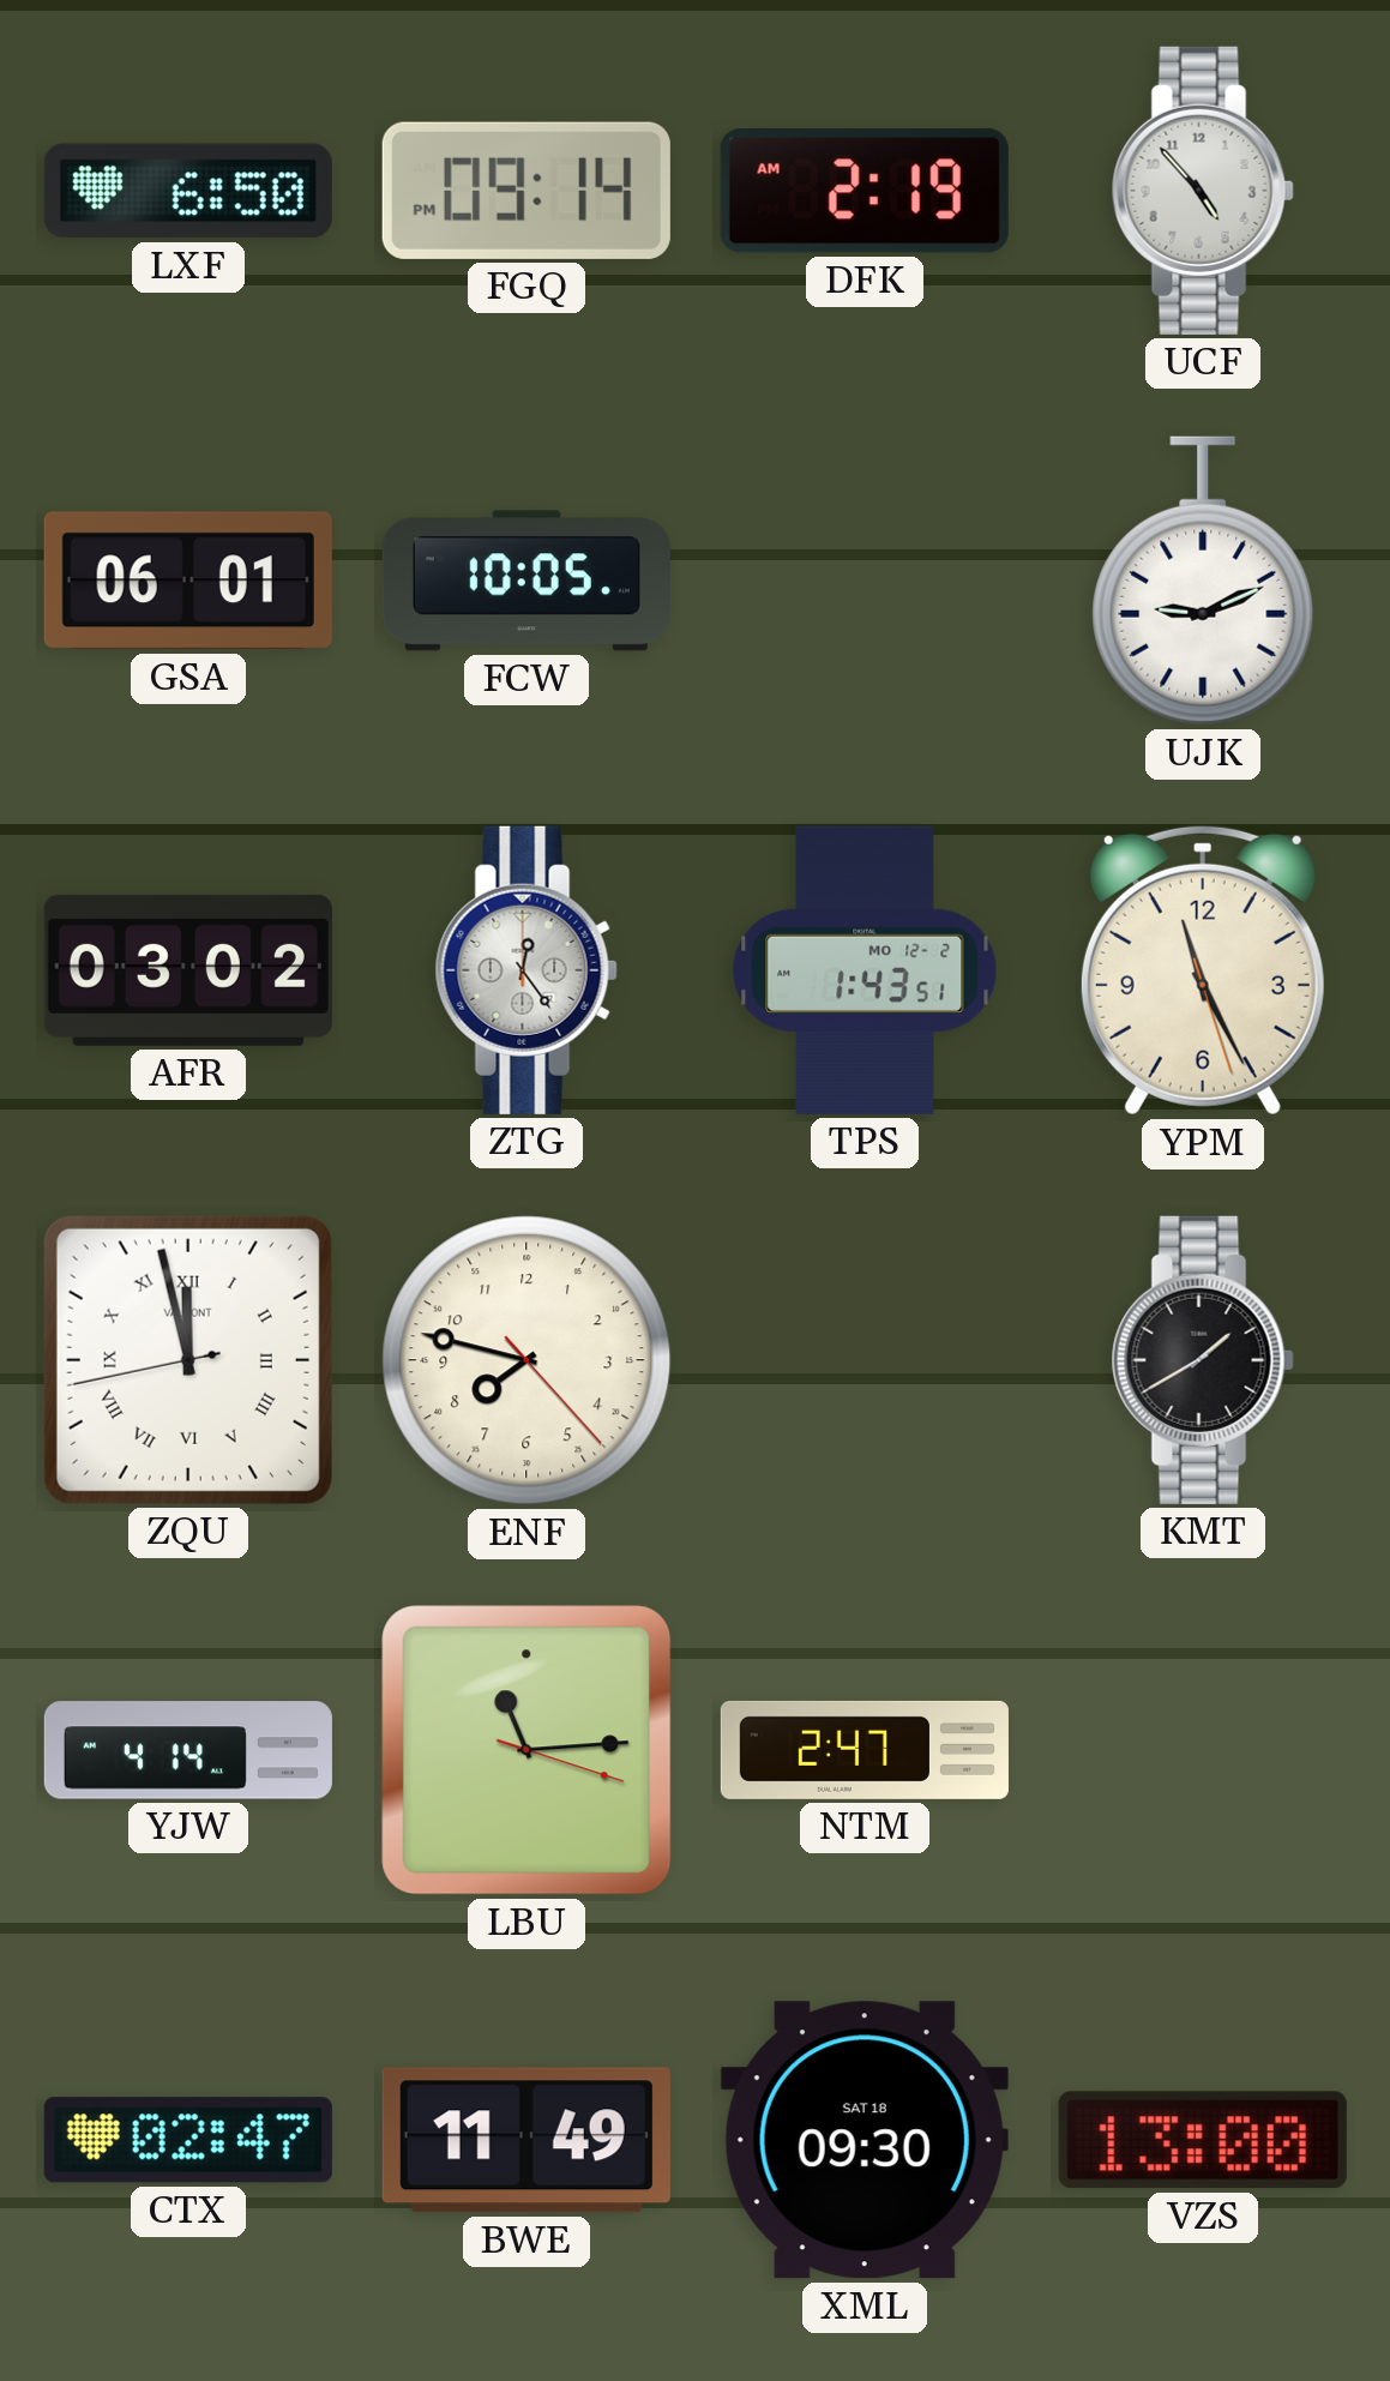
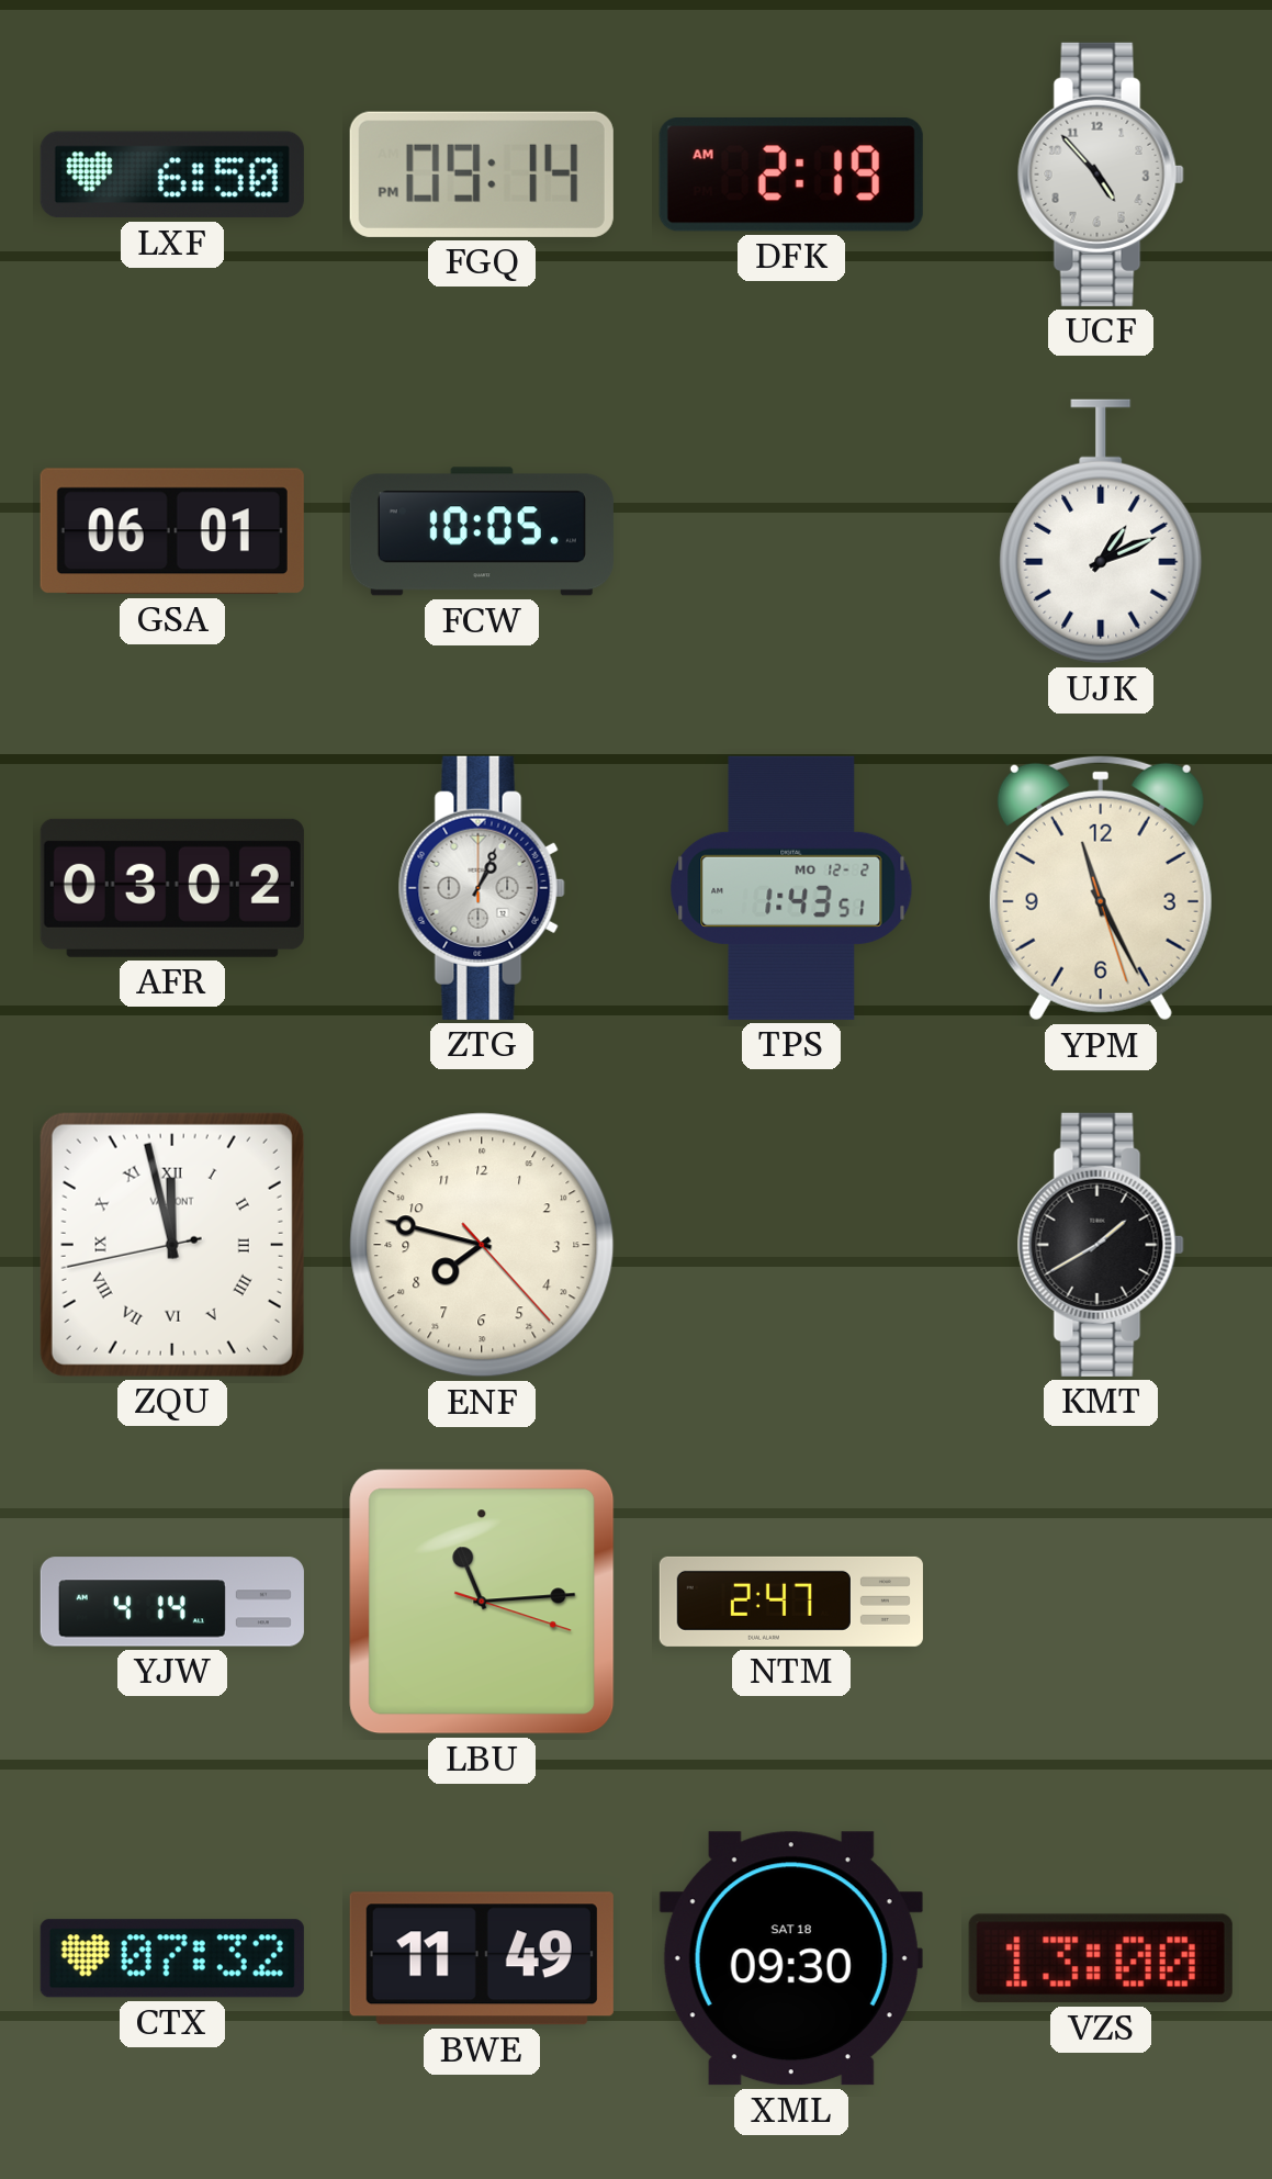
UJK: 9:11 -> 1:11
ZTG: 12:24 -> 1:04
CTX: 02:47 -> 07:32
